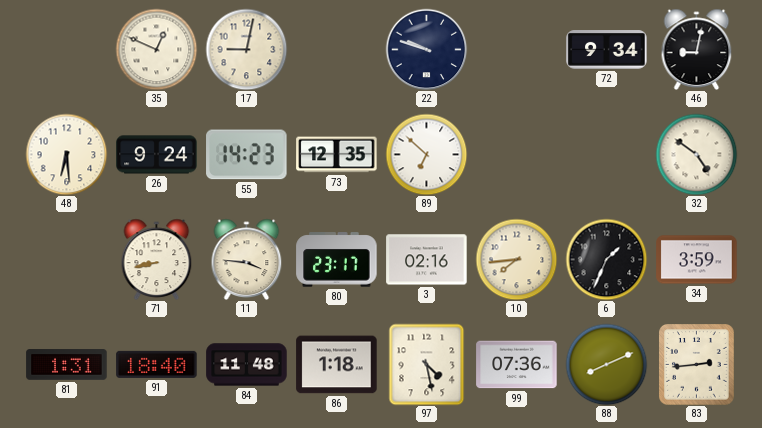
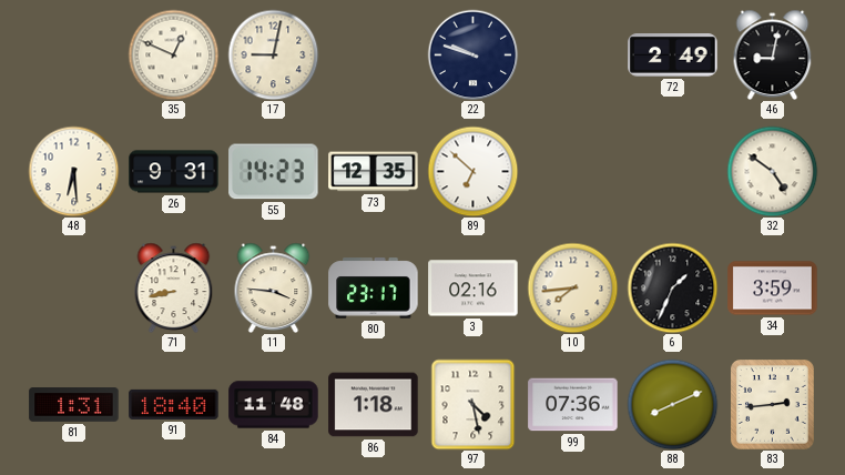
72: 9:34 -> 2:49
26: 9:24 -> 9:31
